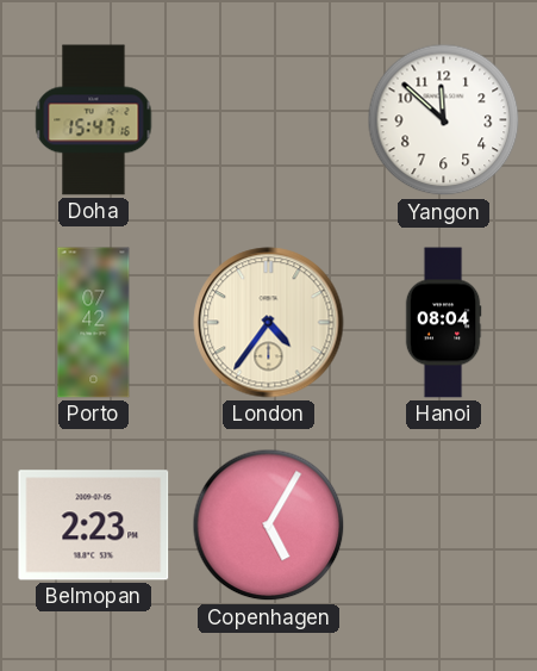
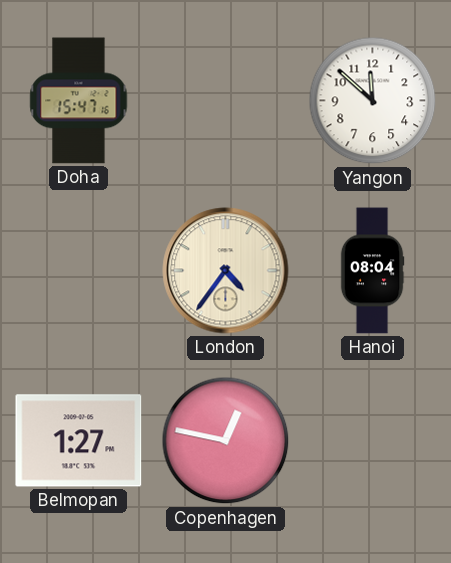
Porto: 07:42 -> none
Belmopan: 2:23 -> 1:27
Copenhagen: 5:05 -> 12:47
